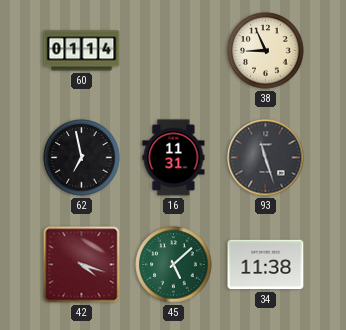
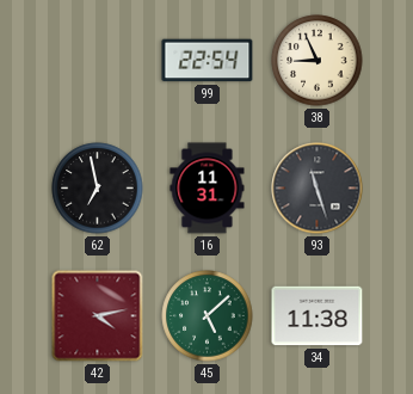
60: 01:14 -> none
99: none -> 22:54
42: 4:18 -> 4:13
